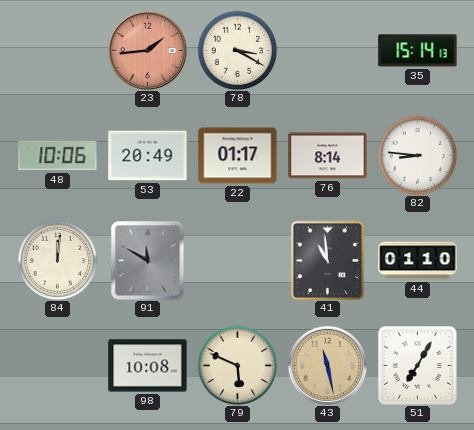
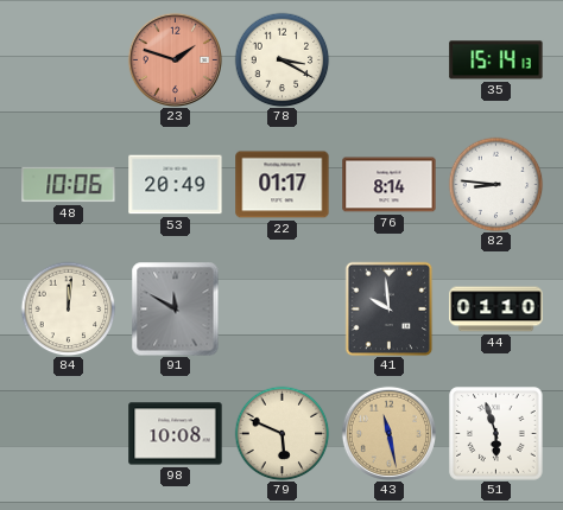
23: 1:44 -> 1:48
41: 10:59 -> 9:59
51: 7:05 -> 5:57
